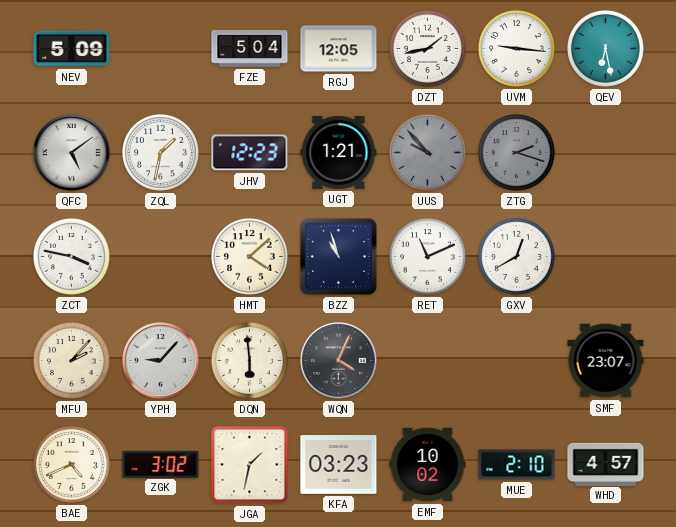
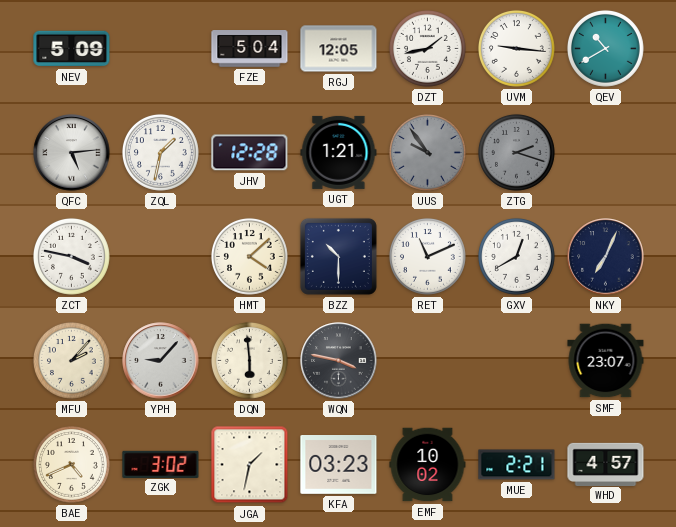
QEV: 6:28 -> 10:40
QFC: 5:09 -> 5:14
JHV: 12:23 -> 12:28
UUS: 9:53 -> 9:54
BZZ: 10:57 -> 10:30
NKY: none -> 7:04
WQN: 4:04 -> 3:47
MUE: 2:10 -> 2:21
